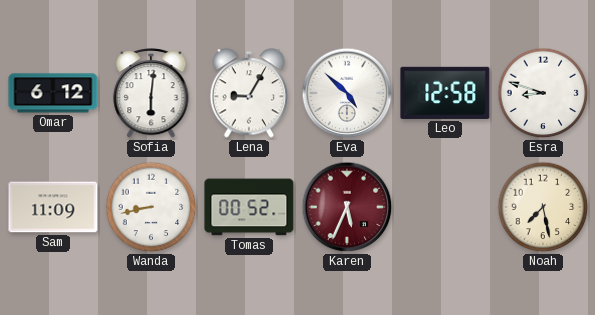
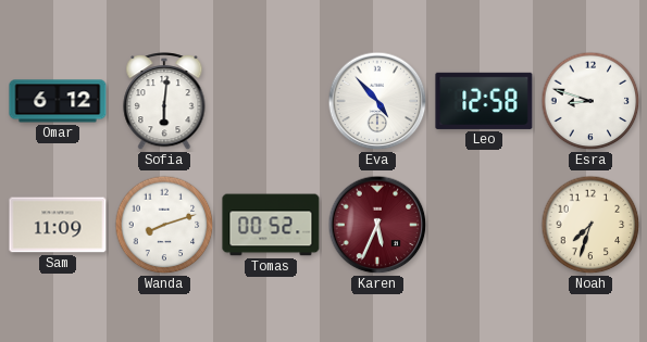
Lena: 9:05 -> none
Eva: 4:52 -> 4:53
Wanda: 8:43 -> 8:12
Noah: 7:28 -> 7:33
